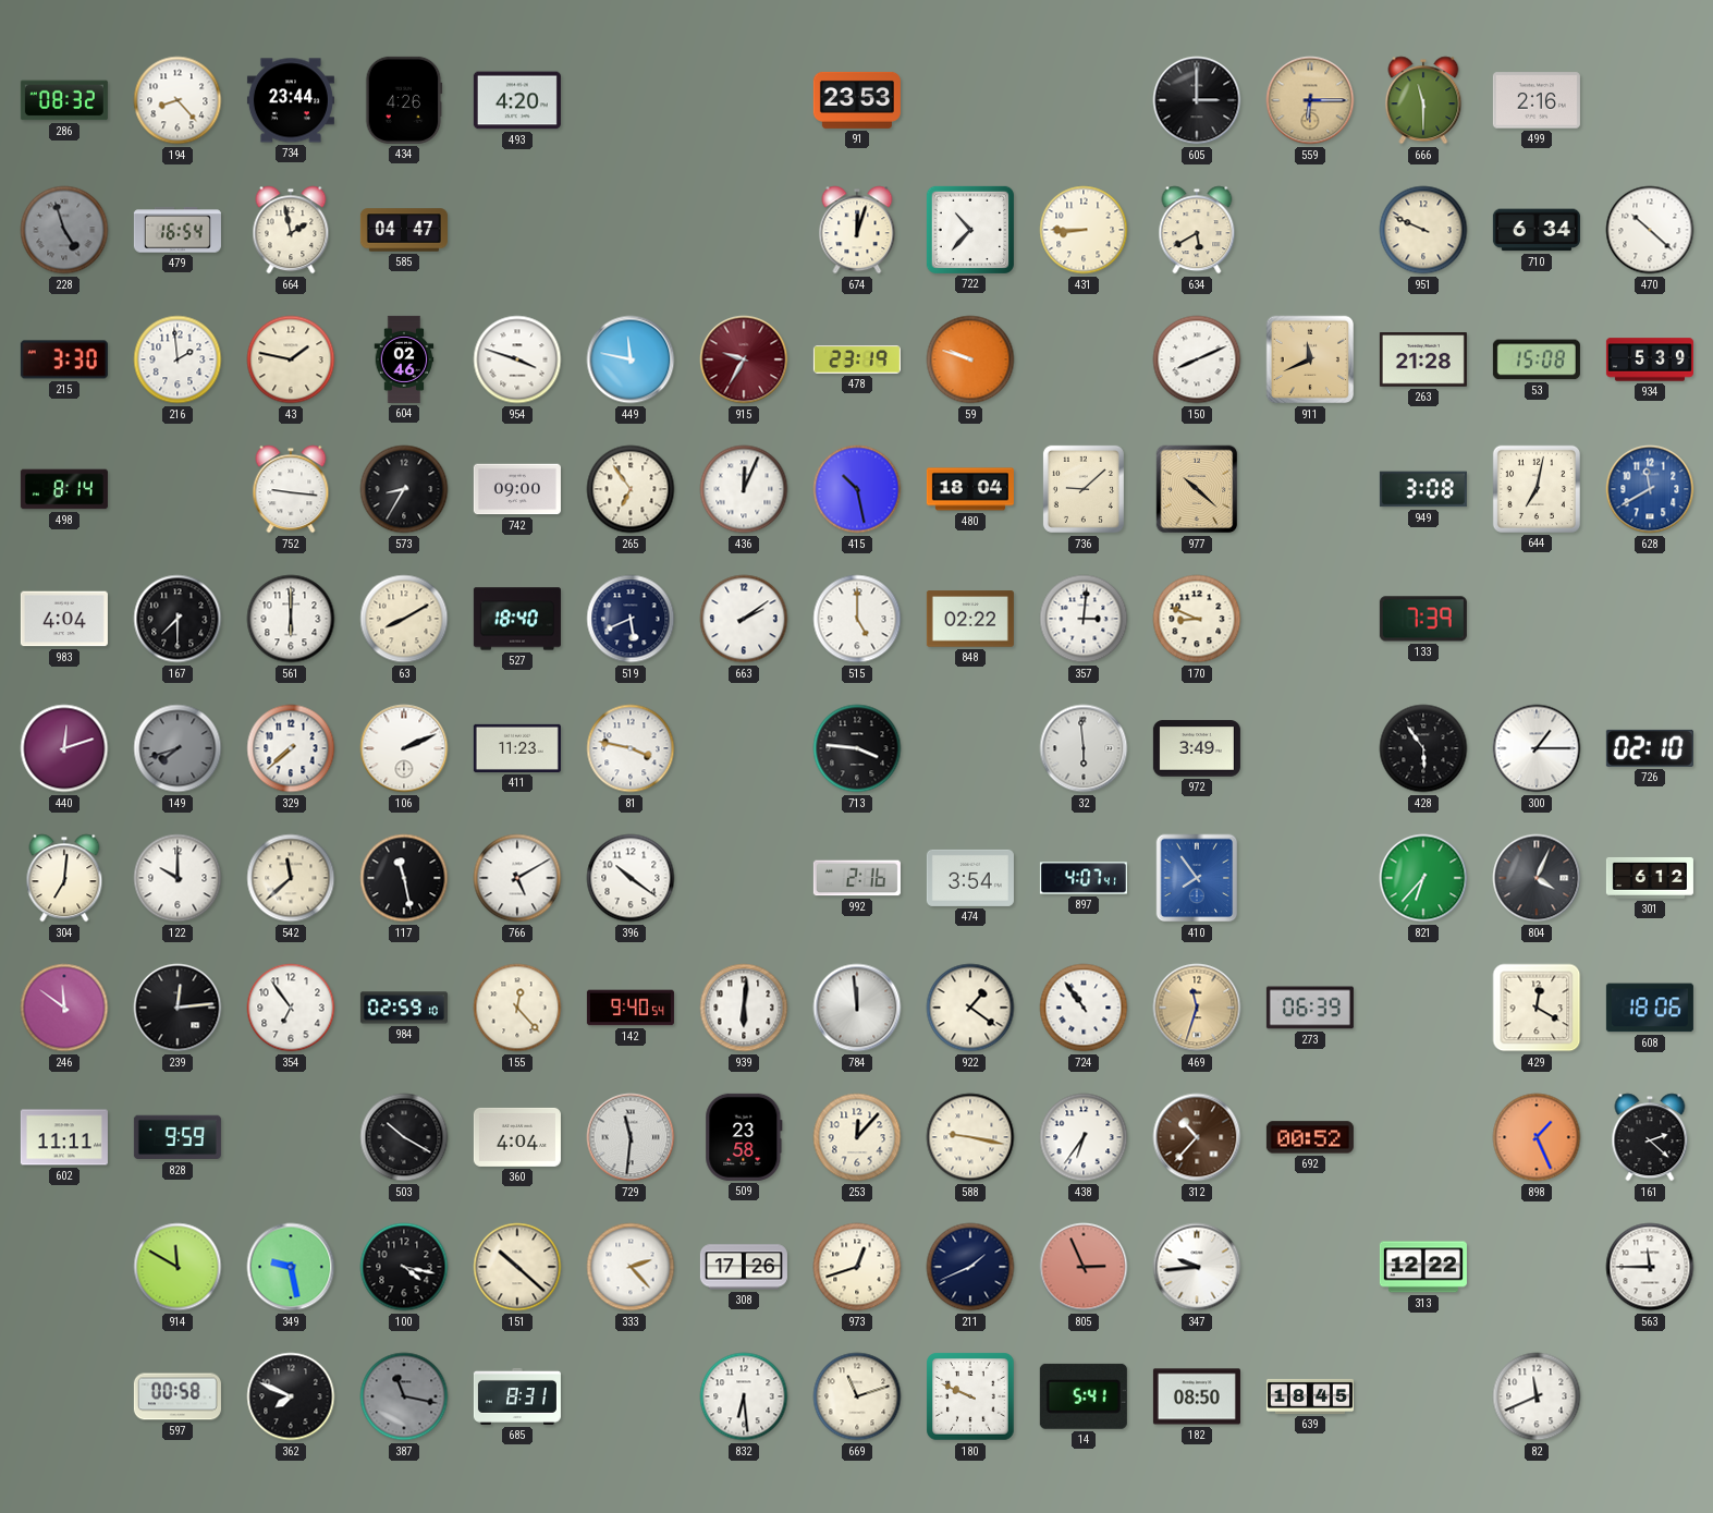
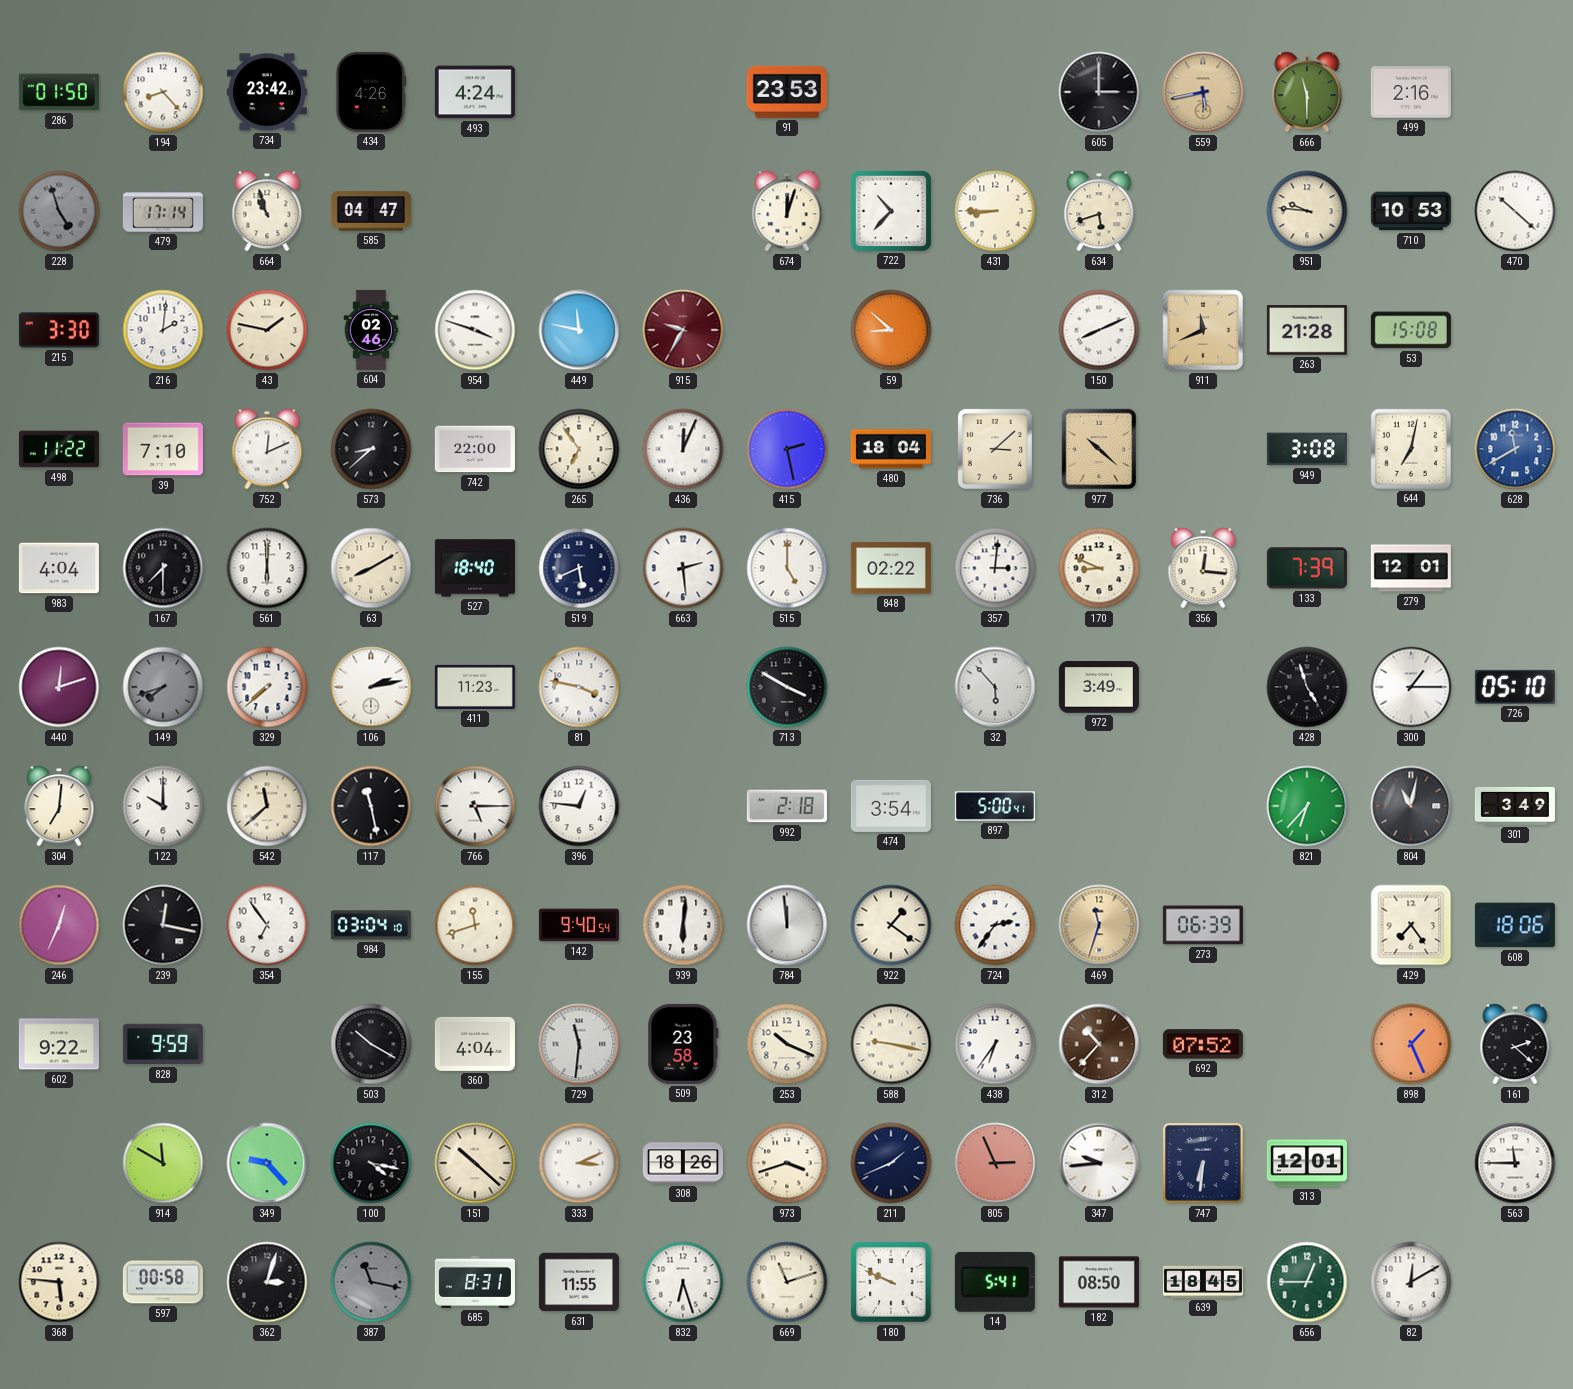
286: 08:32 -> 01:50
734: 23:44 -> 23:42
493: 4:20 -> 4:24
559: 6:15 -> 5:43
479: 16:54 -> 17:14
664: 1:58 -> 10:57
634: 5:40 -> 5:42
951: 9:49 -> 9:46
710: 6:34 -> 10:53
216: 1:59 -> 2:01
478: 23:19 -> none
59: 9:48 -> 8:52
934: 5:39 -> none
498: 8:14 -> 11:22
39: none -> 7:10
752: 9:16 -> 12:11
573: 8:35 -> 8:38
742: 09:00 -> 22:00
415: 10:28 -> 2:28
736: 9:08 -> 3:08
663: 2:09 -> 2:29
356: none -> 12:16
279: none -> 12:01
106: 2:11 -> 2:13
713: 3:46 -> 3:50
32: 5:59 -> 5:53
428: 5:54 -> 4:57
726: 02:10 -> 05:10
766: 5:10 -> 5:15
396: 10:21 -> 12:46
992: 2:16 -> 2:18
897: 4:07 -> 5:00
410: 7:54 -> none
804: 4:04 -> 11:02
301: 6:12 -> 3:49
246: 11:51 -> 12:34
239: 12:14 -> 12:17
984: 02:59 -> 03:04
155: 12:23 -> 11:42
724: 10:54 -> 2:36
429: 12:20 -> 7:24
602: 11:11 -> 9:22
253: 12:07 -> 10:19
692: 00:52 -> 07:52
349: 9:28 -> 9:23
333: 2:23 -> 3:11
308: 17:26 -> 18:26
973: 12:42 -> 3:42
747: none -> 6:31
313: 12:22 -> 12:01
368: none -> 5:46
362: 7:49 -> 3:03
631: none -> 11:55
832: 6:29 -> 6:27
656: none -> 12:45
82: 11:41 -> 12:10
